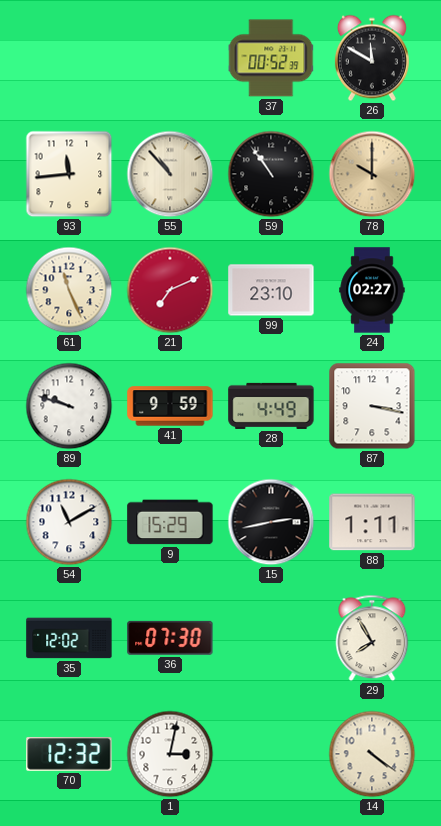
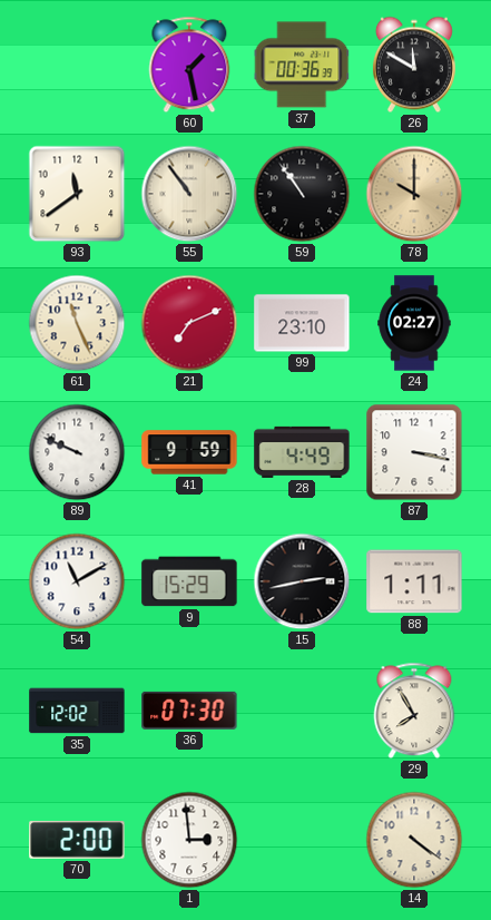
60: none -> 1:28
37: 00:52 -> 00:36
93: 11:44 -> 11:39
55: 10:53 -> 10:54
89: 9:48 -> 9:49
70: 12:32 -> 2:00
1: 3:02 -> 2:59
